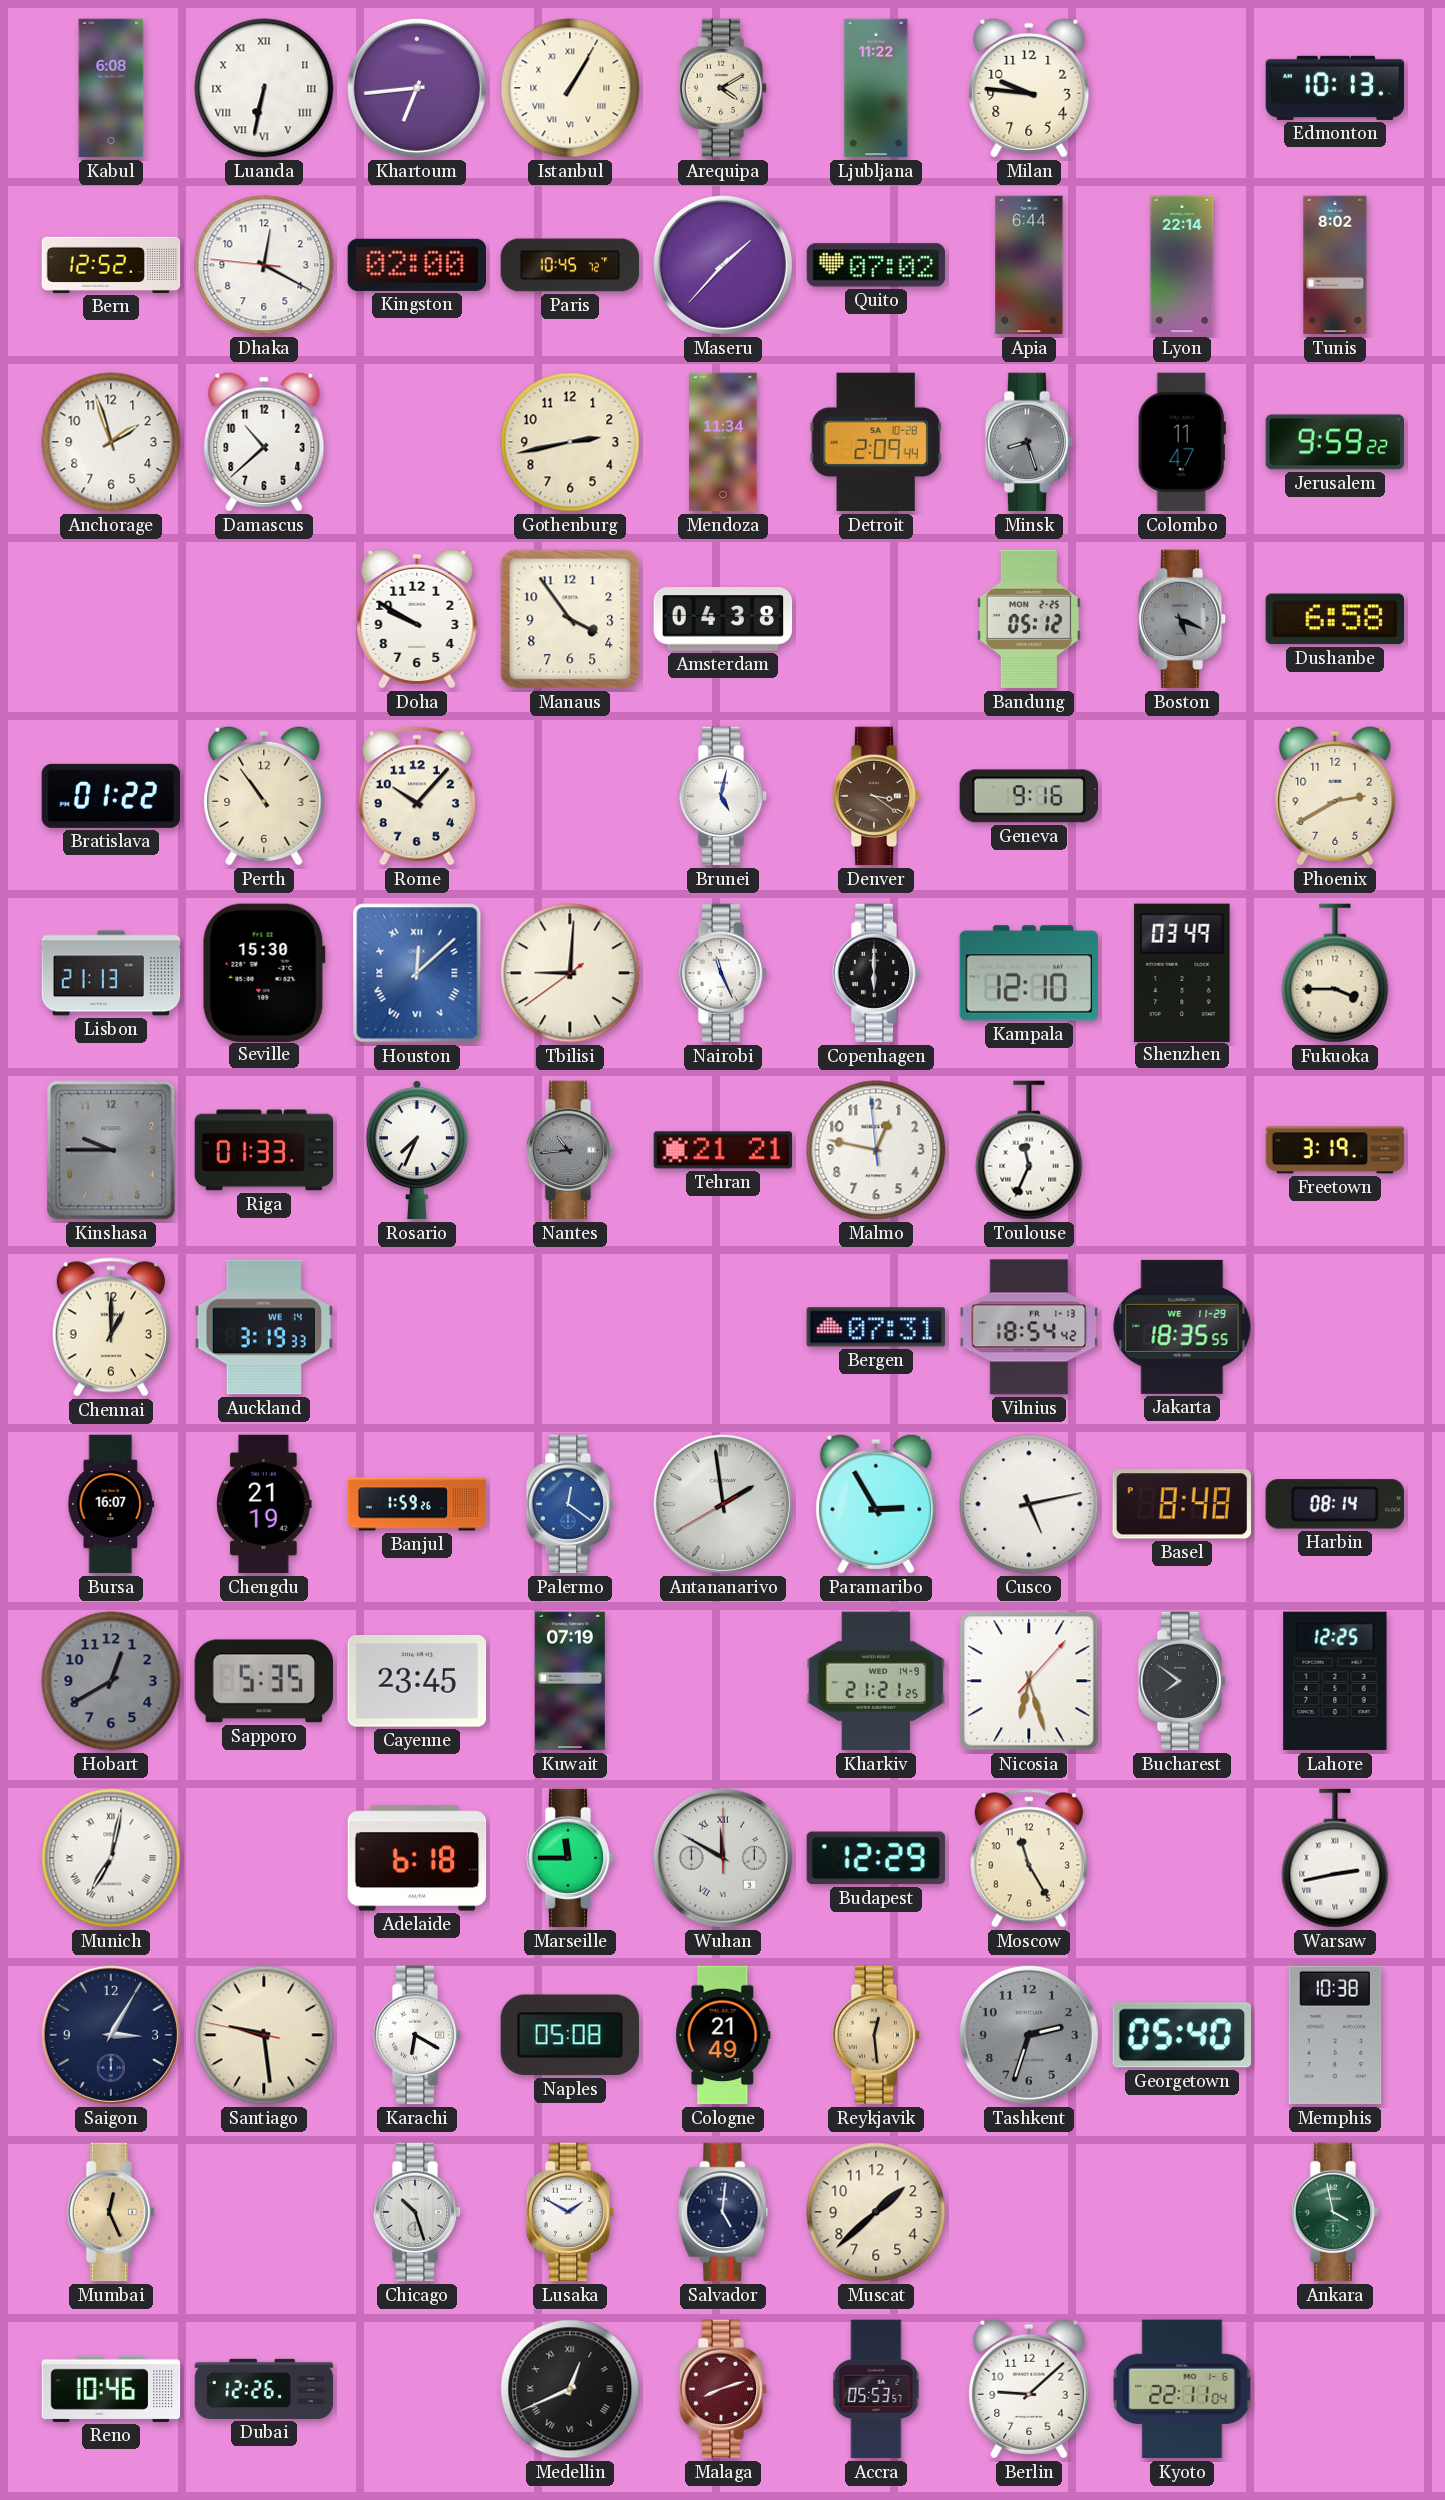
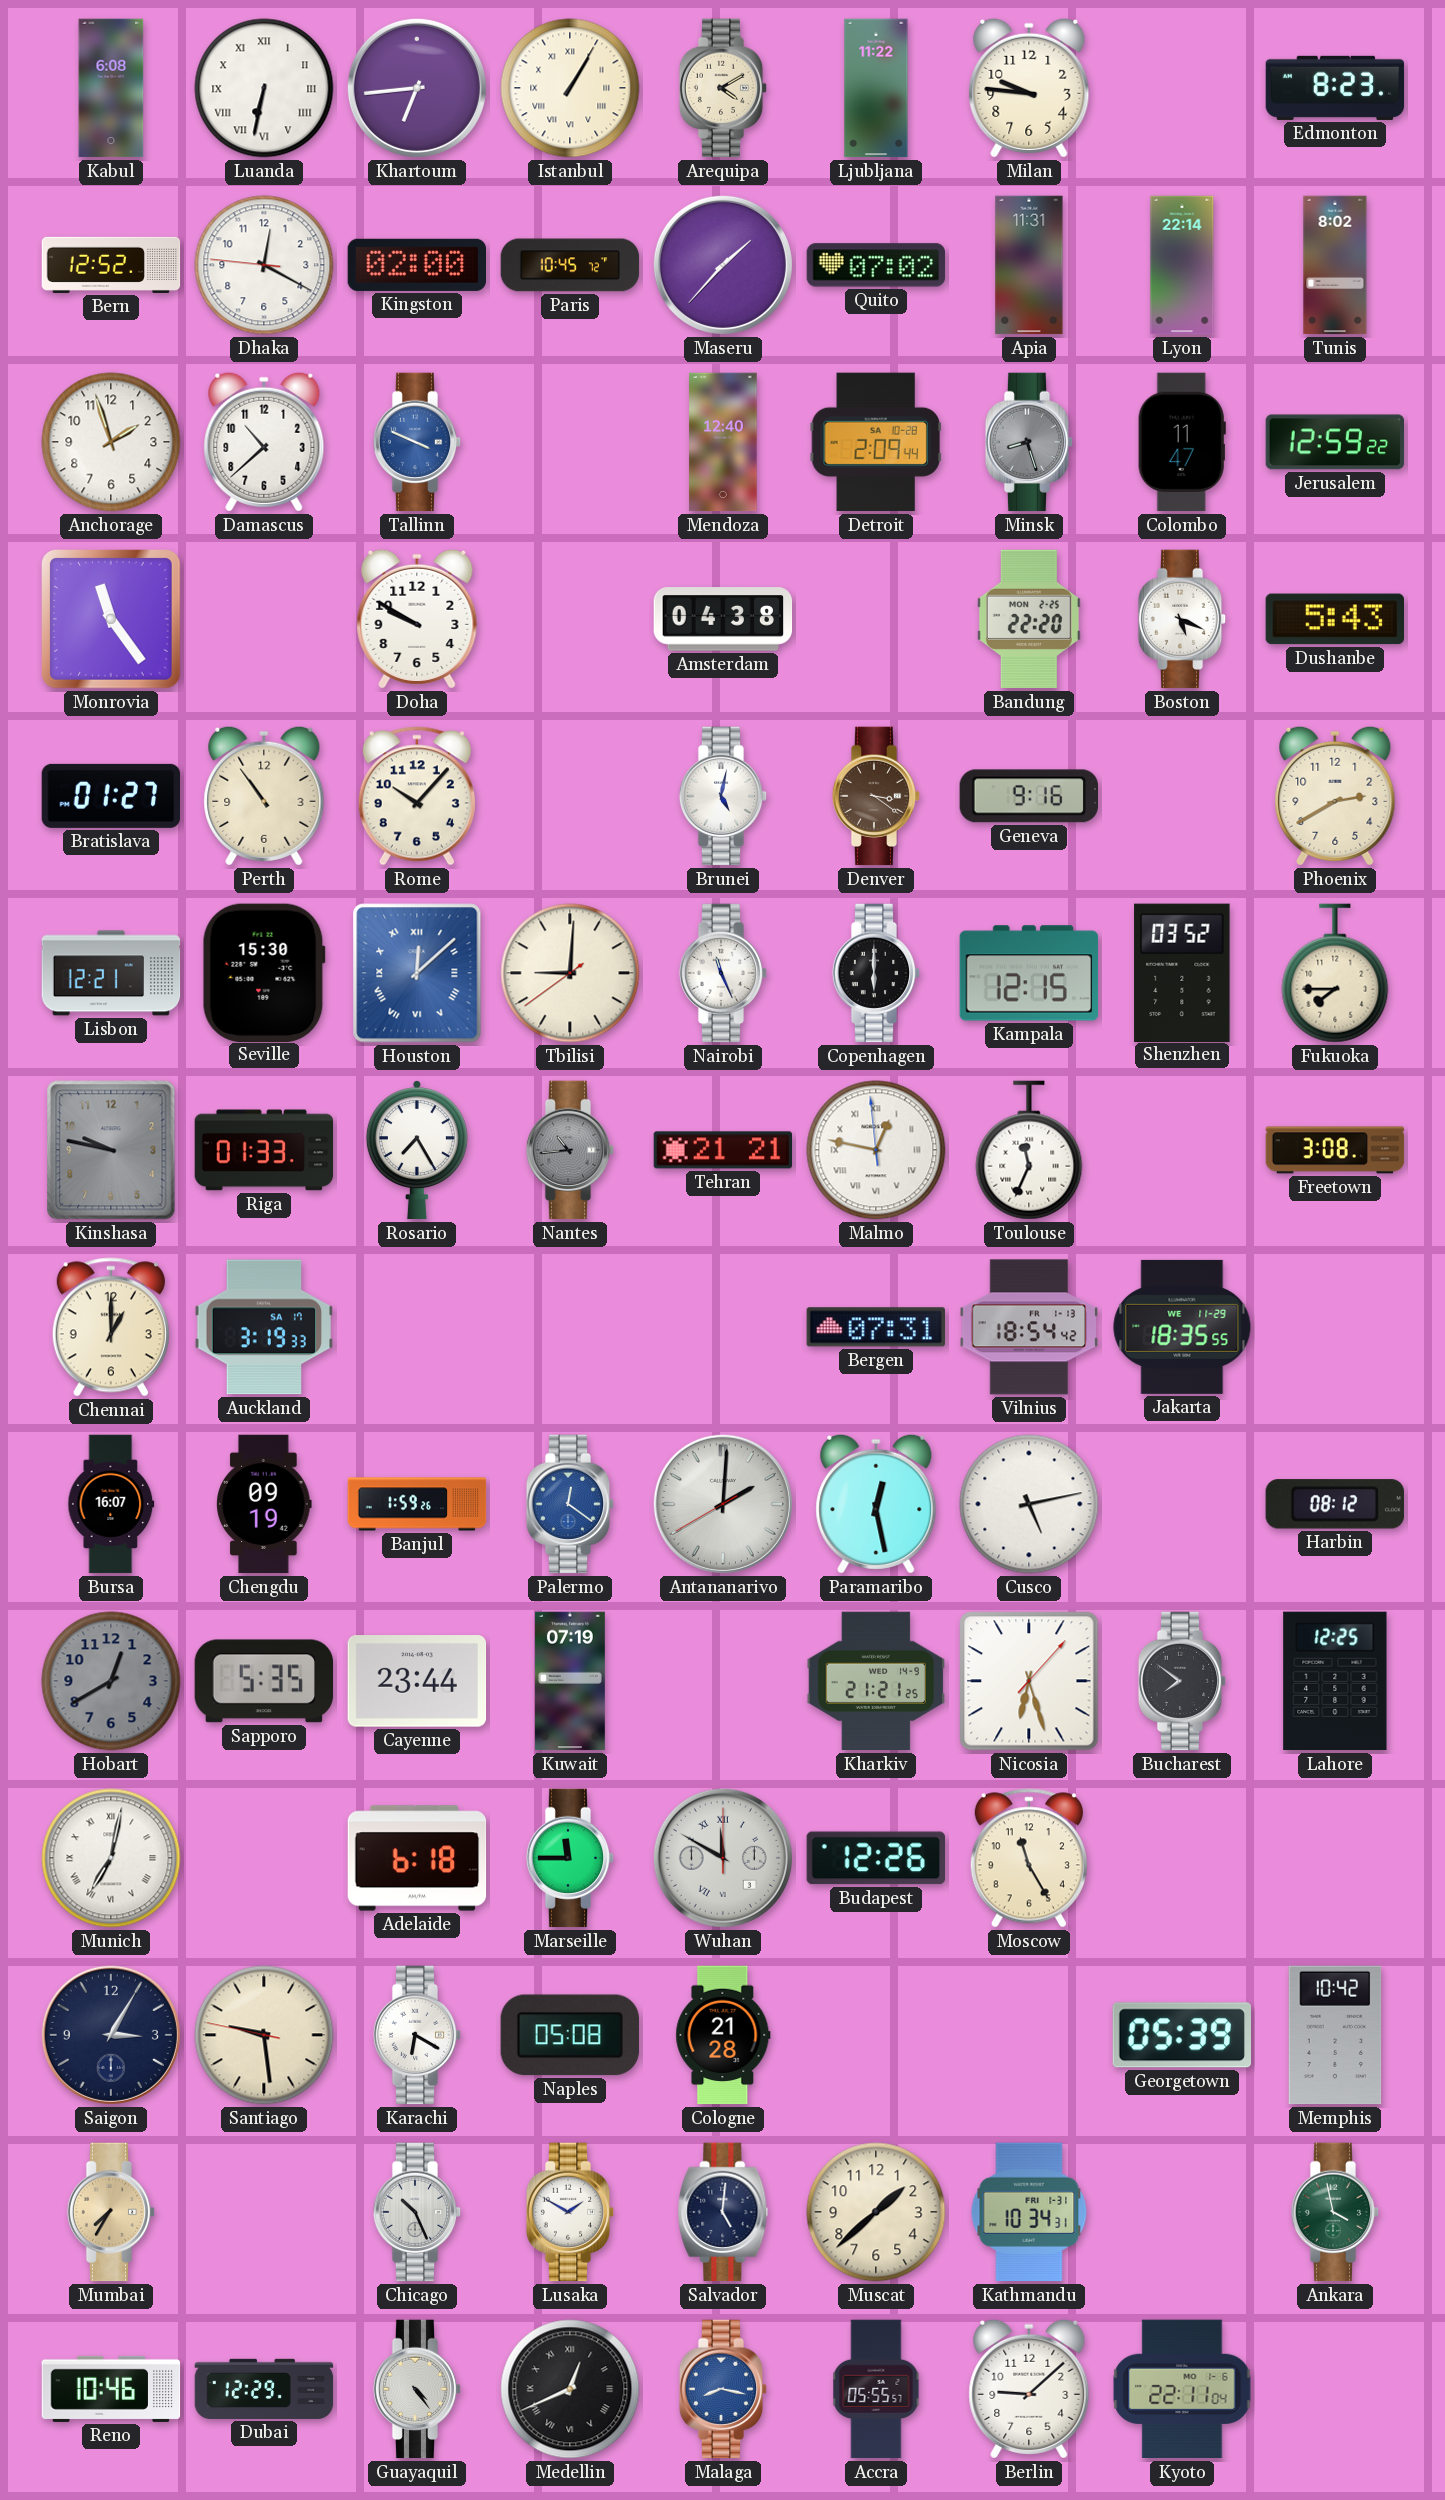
Edmonton: 10:13 -> 8:23
Apia: 6:44 -> 11:31
Tallinn: none -> 3:49
Gothenburg: 2:43 -> none
Mendoza: 11:34 -> 12:40
Jerusalem: 9:59 -> 12:59
Monrovia: none -> 11:24
Manaus: 3:54 -> none
Bandung: 05:12 -> 22:20
Boston dial: grey -> white
Dushanbe: 6:58 -> 5:43
Bratislava: 01:22 -> 01:27
Lisbon: 21:13 -> 12:21
Kampala: 12:10 -> 12:15
Shenzhen: 03:49 -> 03:52
Fukuoka: 3:45 -> 7:45
Kinshasa: 9:45 -> 9:47
Rosario: 7:34 -> 7:25
Malmo numerals: Arabic -> Roman
Freetown: 3:19 -> 3:08
Auckland date: WE 14 -> SA 17
Chengdu: 21:19 -> 09:19
Antananarivo: 1:58 -> 2:00
Paramaribo: 2:55 -> 12:28
Basel: 8:48 -> none
Harbin: 08:14 -> 08:12
Cayenne: 23:45 -> 23:44
Budapest: 12:29 -> 12:26
Warsaw: 2:43 -> none
Cologne: 21:49 -> 21:28
Reykjavik: 12:29 -> none
Tashkent: 2:33 -> none
Georgetown: 05:40 -> 05:39
Memphis: 10:38 -> 10:42
Mumbai: 12:26 -> 7:35
Chicago: 10:27 -> 10:26
Kathmandu: none -> 10:34
Dubai: 12:26 -> 12:29
Guayaquil: none -> 4:24
Malaga: 8:12 -> 8:17
Malaga dial: burgundy -> blue
Accra: 05:53 -> 05:55
